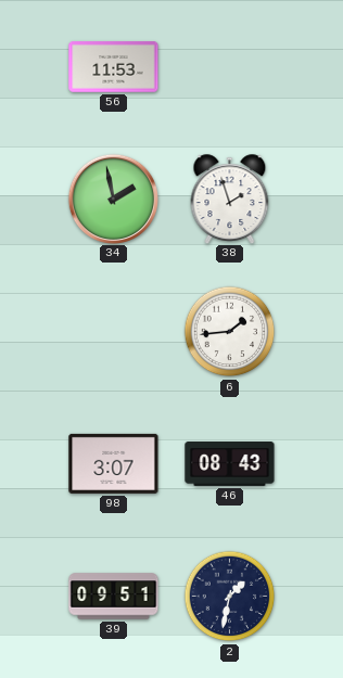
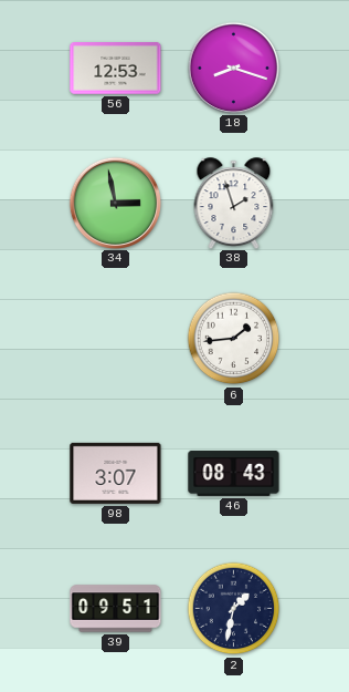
56: 11:53 -> 12:53
18: none -> 8:18
34: 1:58 -> 2:58
